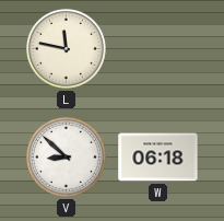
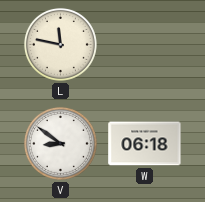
V: 8:52 -> 8:51
